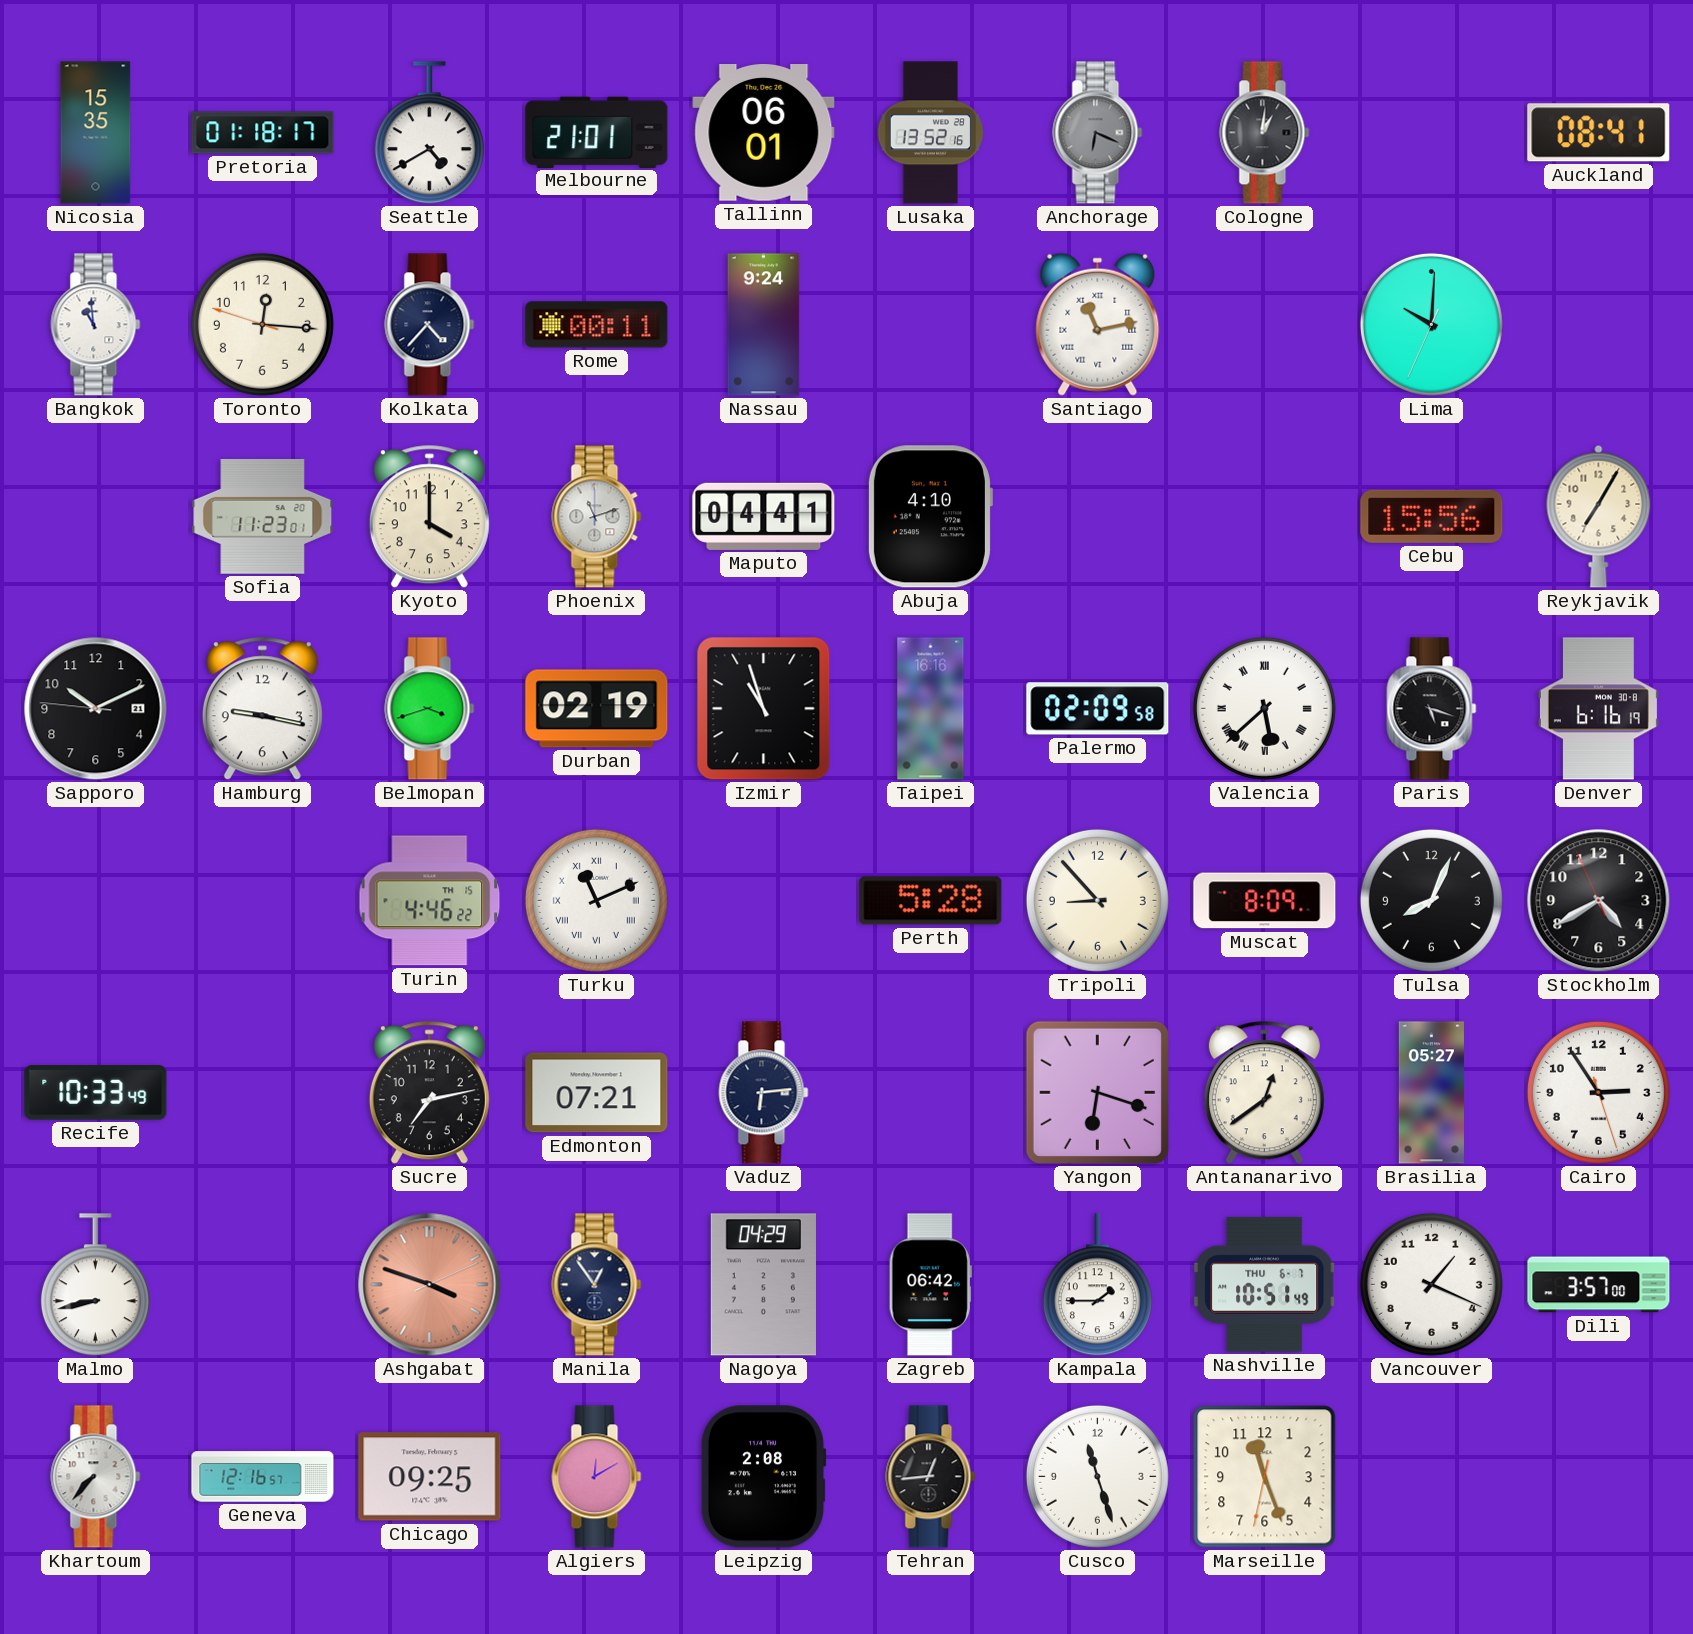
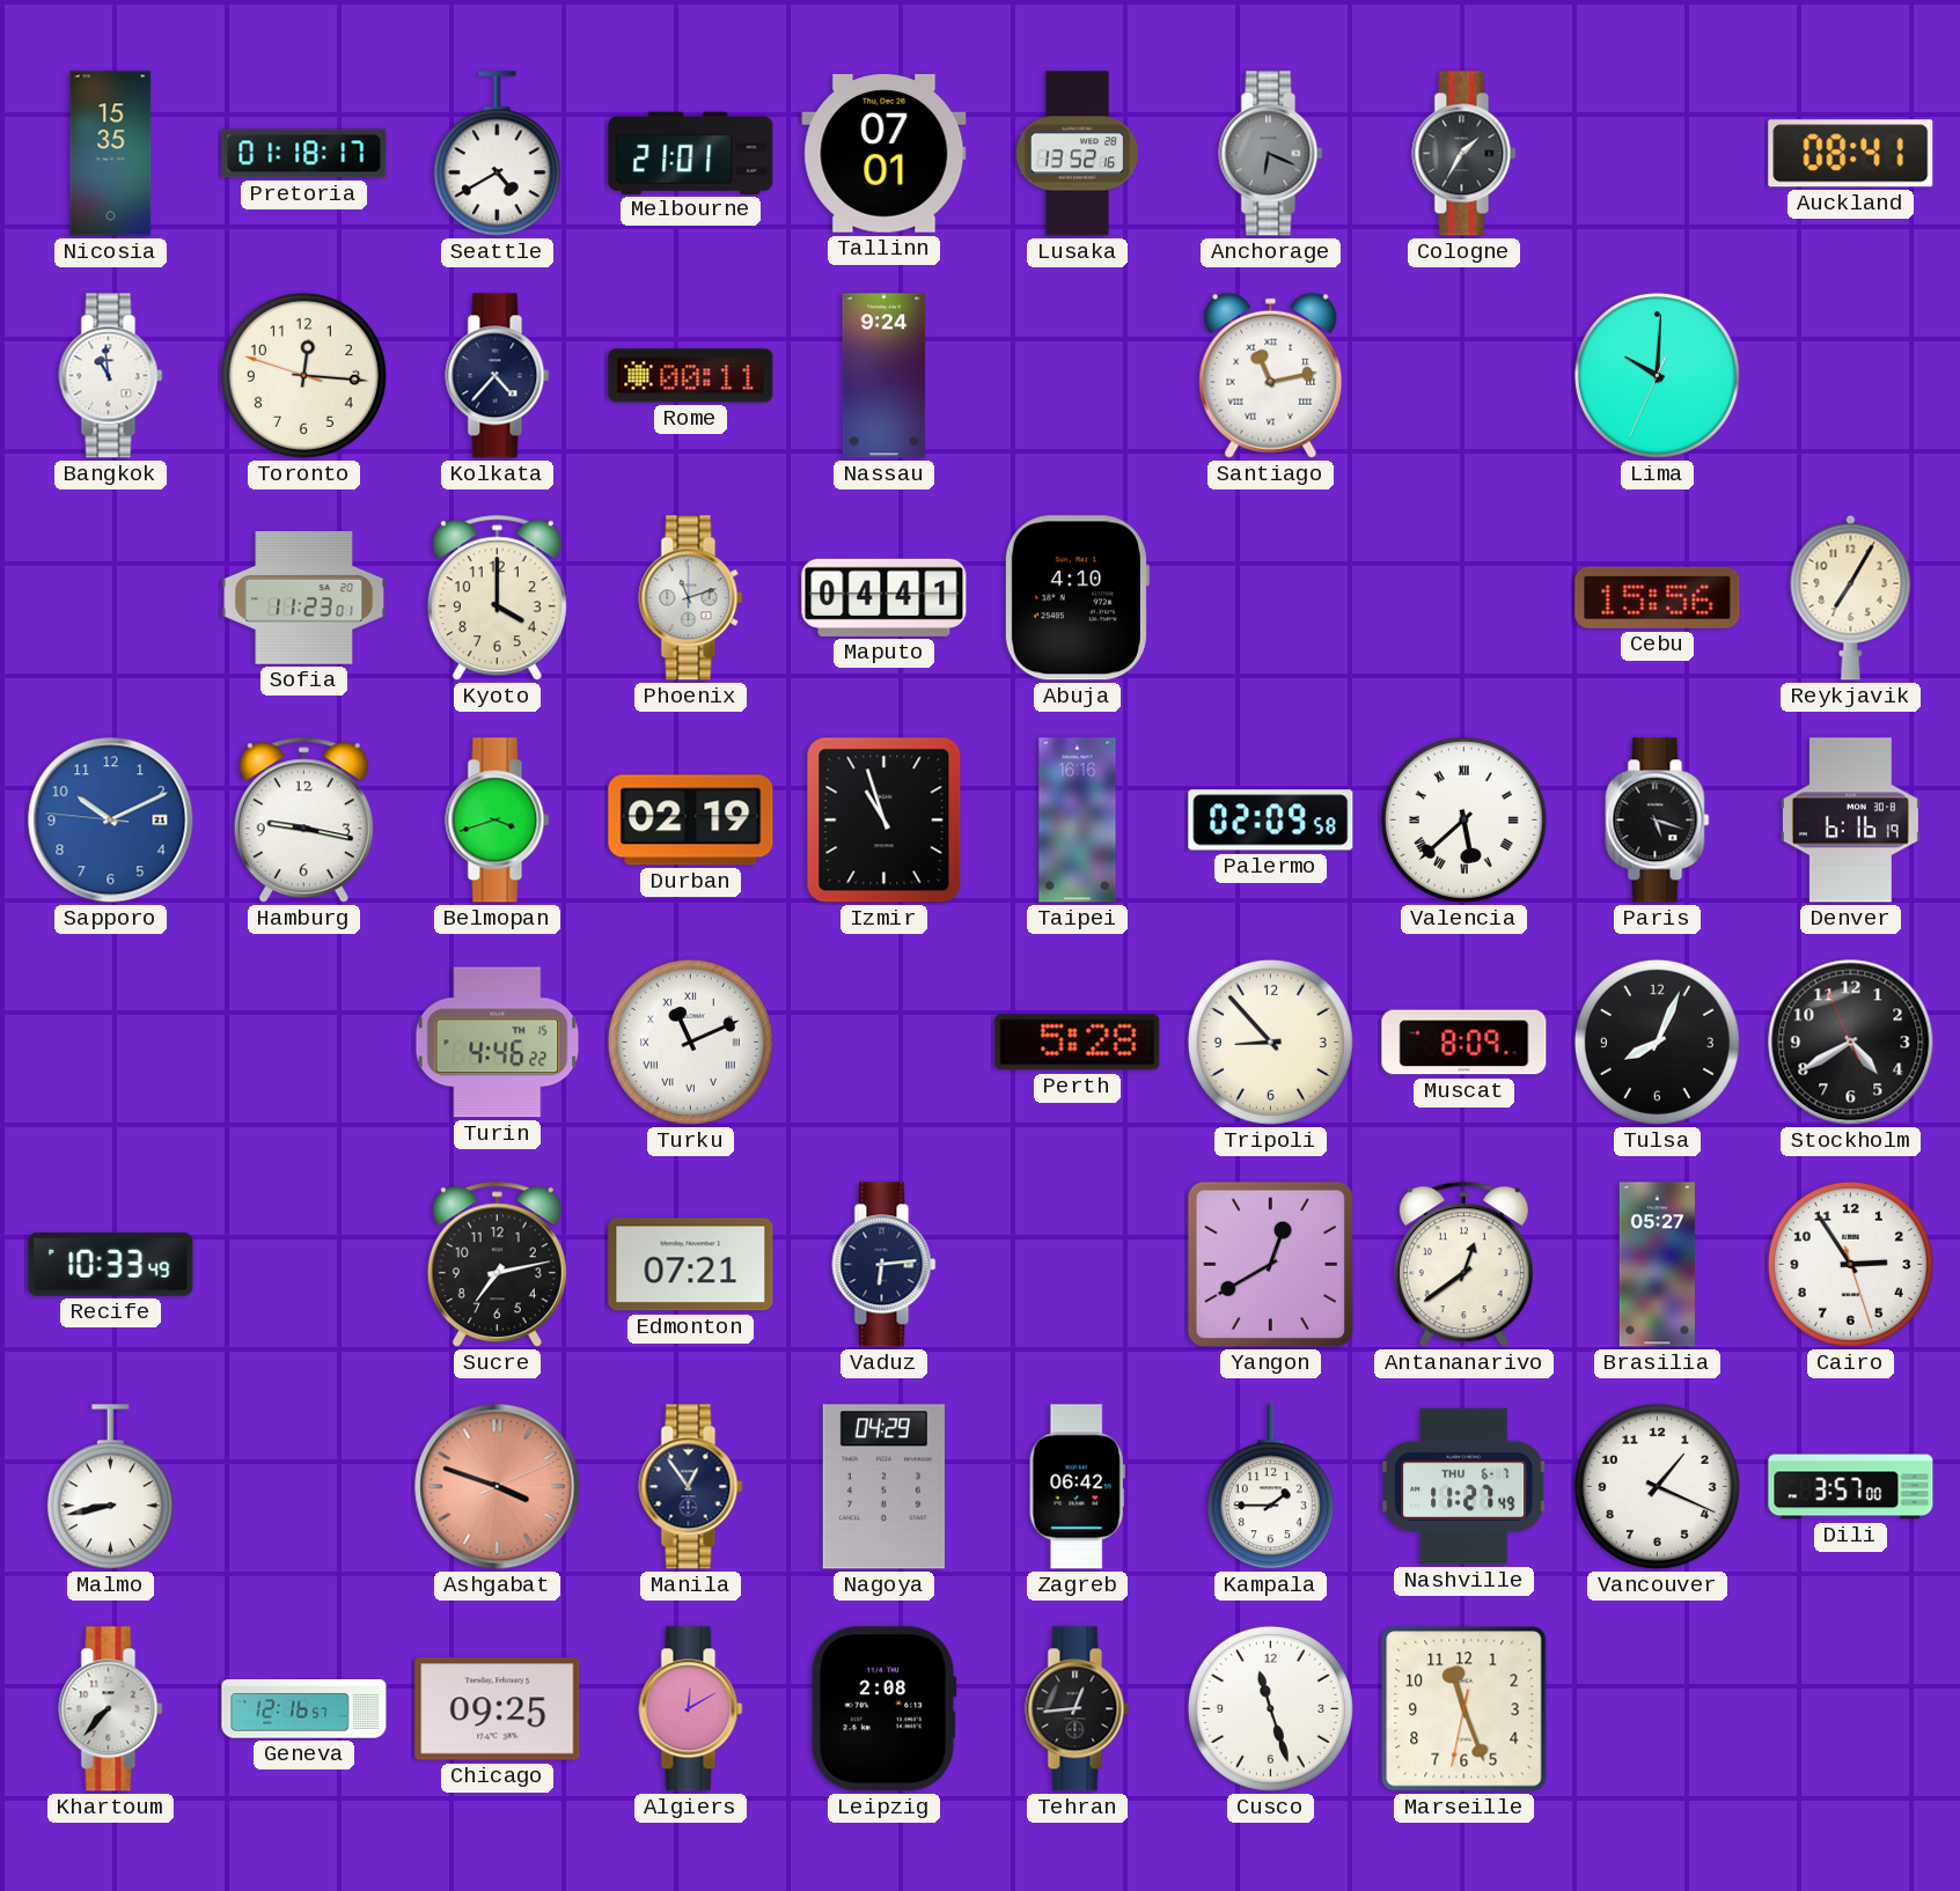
Tallinn: 06:01 -> 07:01
Cologne: 1:01 -> 1:35
Sapporo dial: black -> blue
Yangon: 6:18 -> 12:40
Nashville: 10:51 -> 11:27
